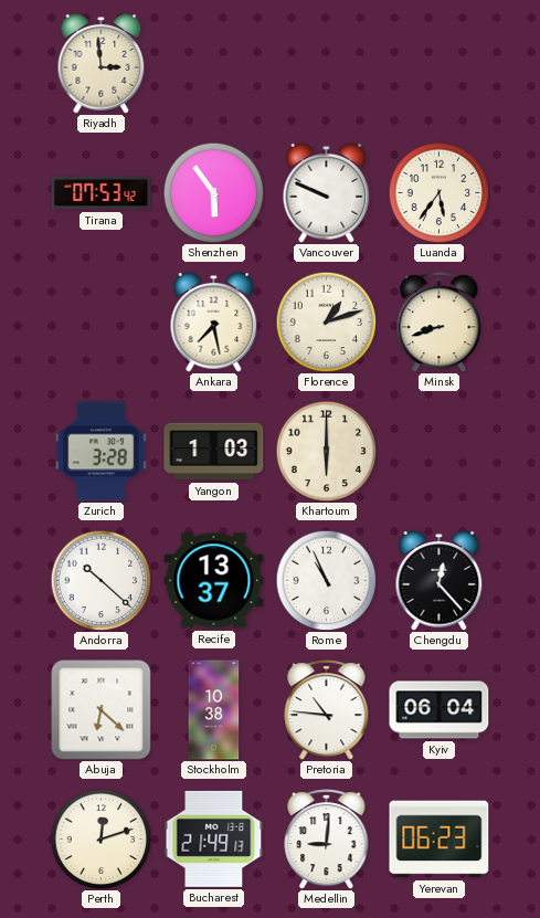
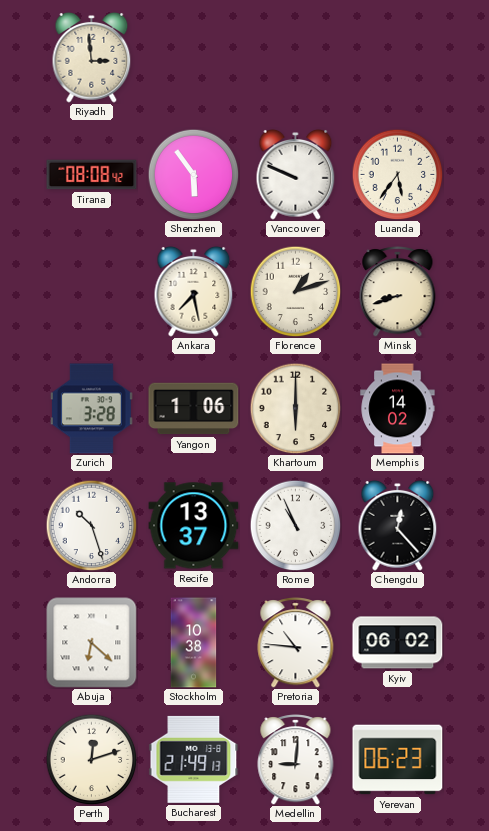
Tirana: 07:53 -> 08:08
Yangon: 1:03 -> 1:06
Memphis: none -> 14:02
Andorra: 10:22 -> 10:27
Kyiv: 06:04 -> 06:02
